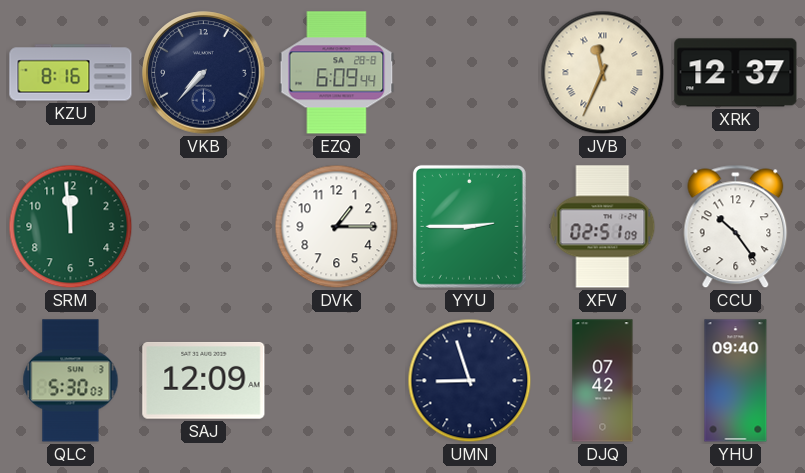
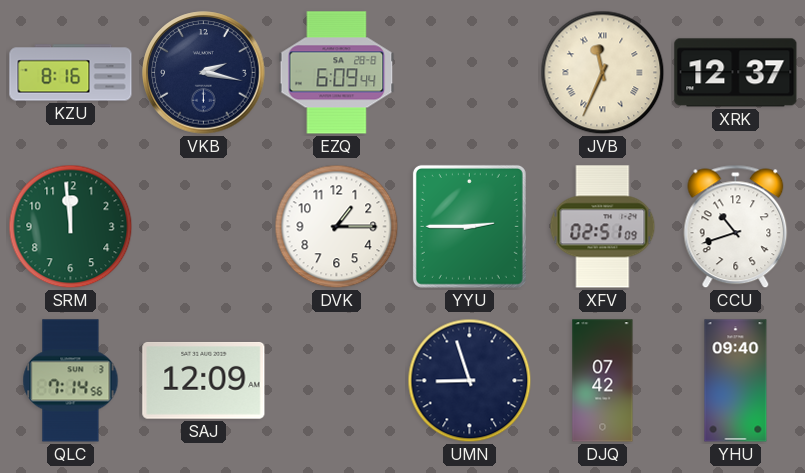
VKB: 7:37 -> 2:17
CCU: 10:24 -> 10:42
QLC: 5:30 -> 7:14
